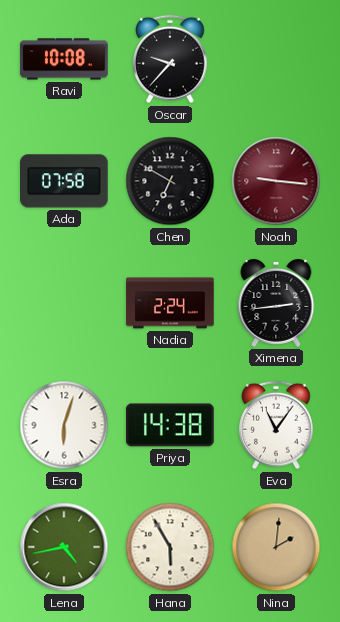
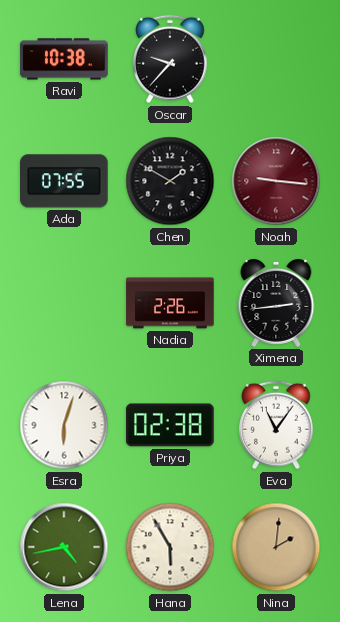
Ravi: 10:08 -> 10:38
Ada: 07:58 -> 07:55
Chen: 6:50 -> 1:50
Nadia: 2:24 -> 2:26
Priya: 14:38 -> 02:38
